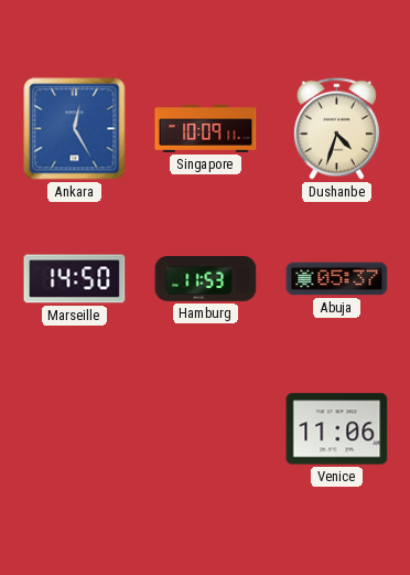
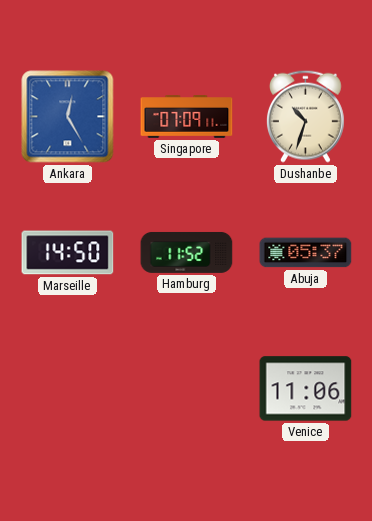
Singapore: 10:09 -> 07:09
Dushanbe: 4:33 -> 10:33
Hamburg: 11:53 -> 11:52
